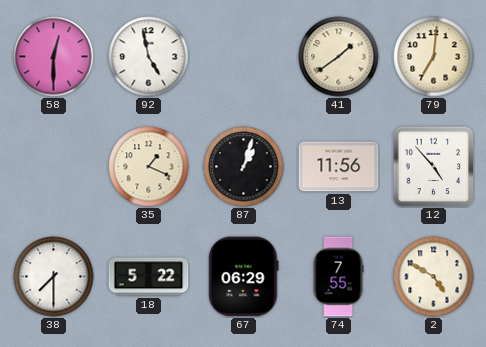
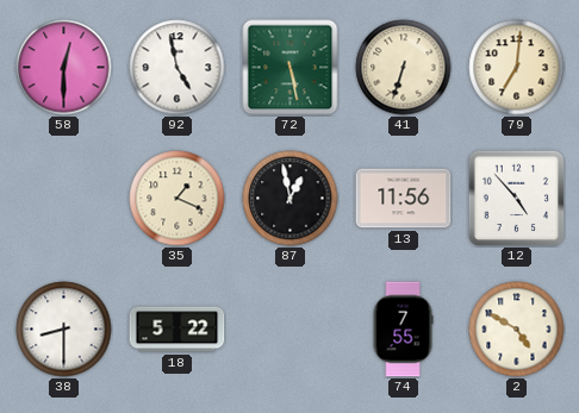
72: none -> 5:28
41: 1:39 -> 6:33
87: 1:03 -> 12:58
38: 7:30 -> 8:30
67: 06:29 -> none
